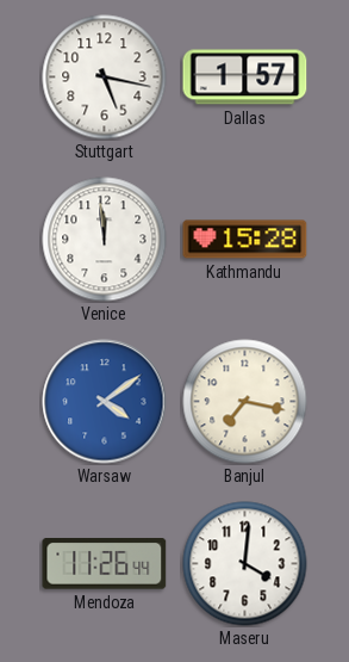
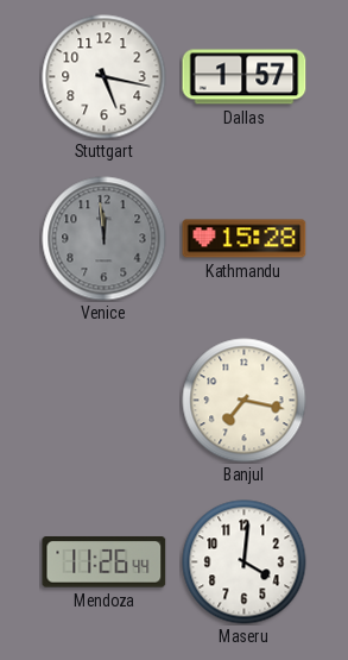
Venice dial: white -> grey
Warsaw: 4:09 -> none
